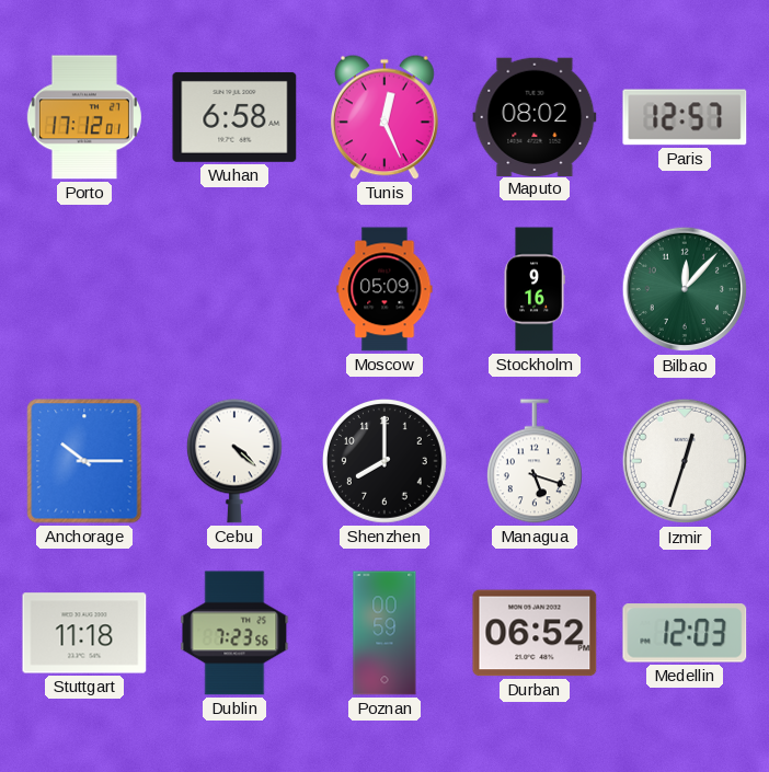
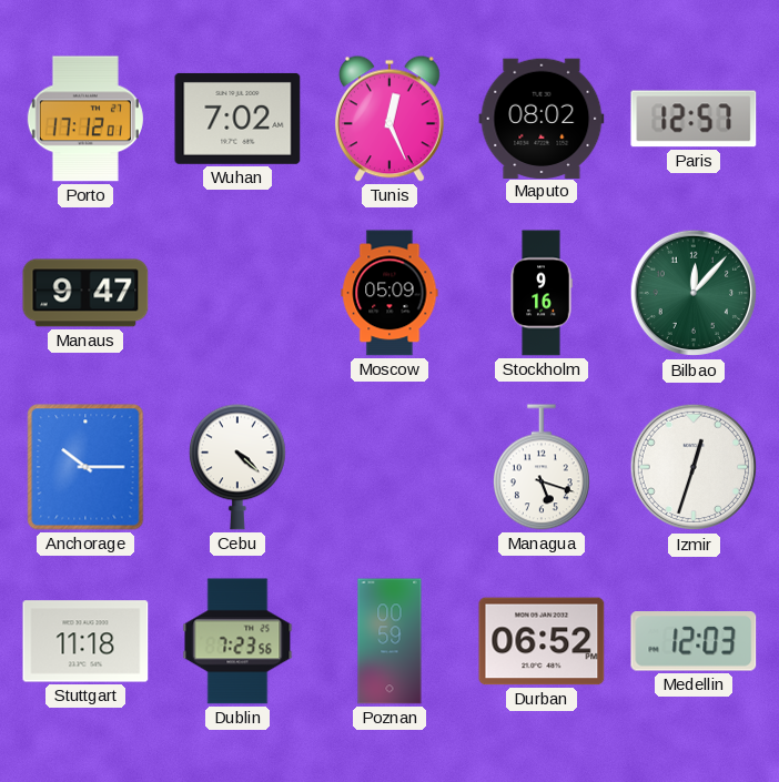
Wuhan: 6:58 -> 7:02
Manaus: none -> 9:47
Shenzhen: 8:00 -> none
